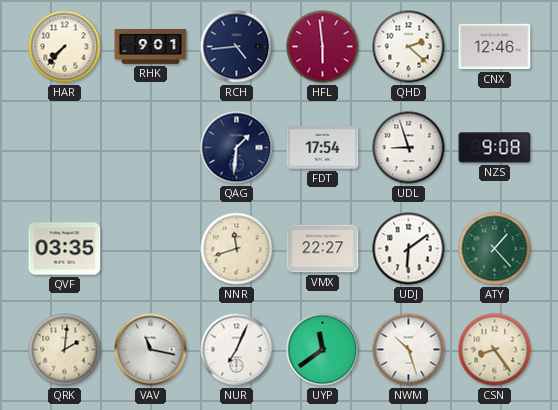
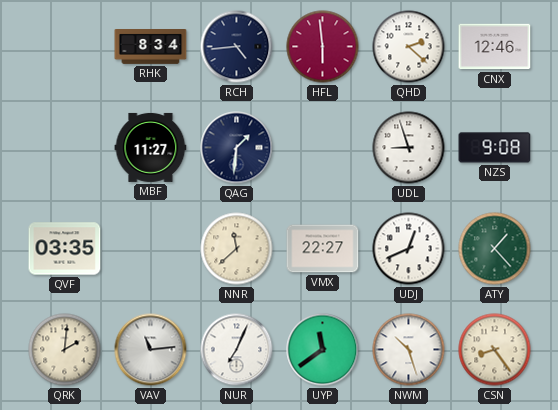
HAR: 7:37 -> none
RHK: 9:01 -> 8:34
MBF: none -> 11:27
FDT: 17:54 -> none
NNR: 11:42 -> 11:38
UDJ: 6:09 -> 12:41
VAV: 11:17 -> 11:14
